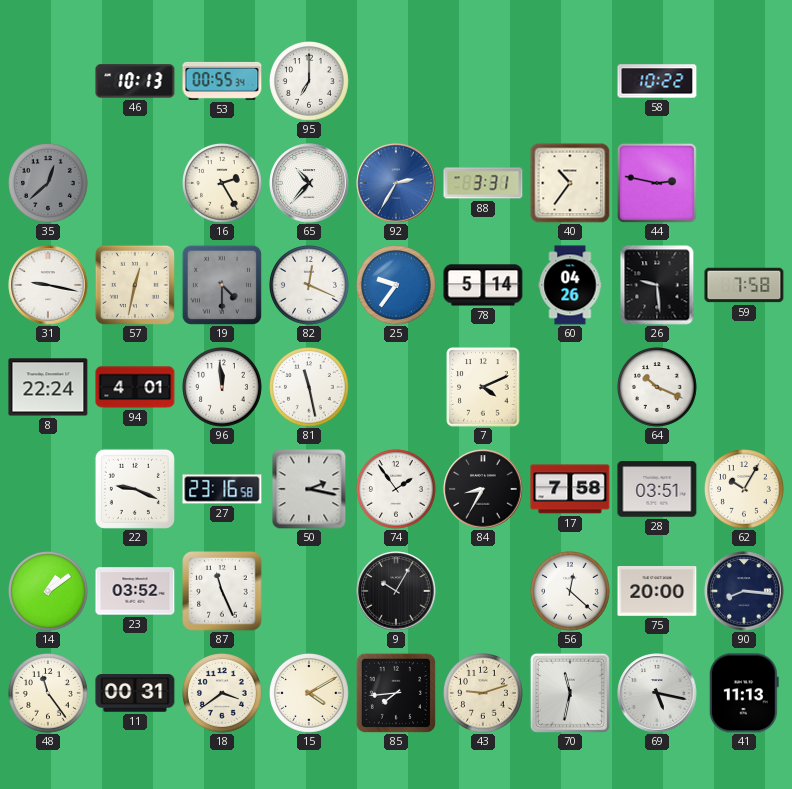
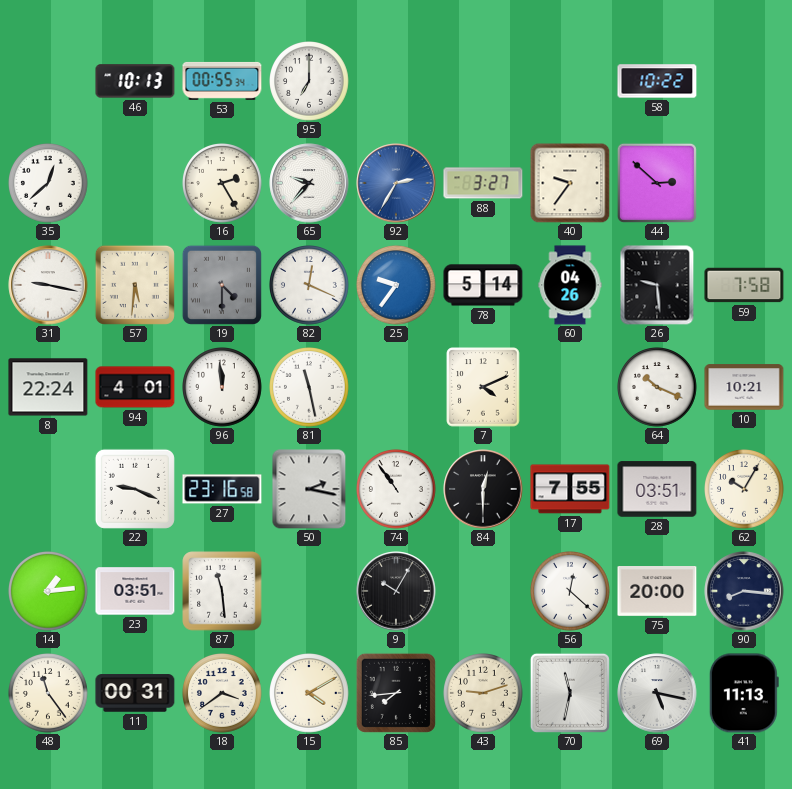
35 dial: grey -> white
65: 10:37 -> 9:37
88: 3:31 -> 3:27
40: 10:36 -> 9:36
44: 2:47 -> 2:52
57: 12:32 -> 5:31
10: none -> 10:21
74: 1:54 -> 10:54
84: 8:35 -> 12:30
17: 7:58 -> 7:55
14: 1:09 -> 1:14
23: 03:52 -> 03:51
87: 11:26 -> 11:29
